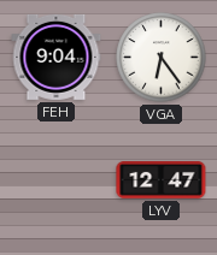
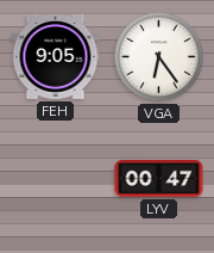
FEH: 9:04 -> 9:05
LYV: 12:47 -> 00:47
